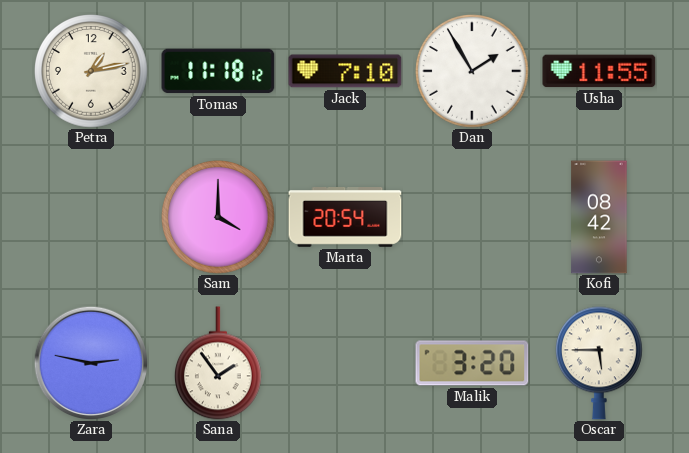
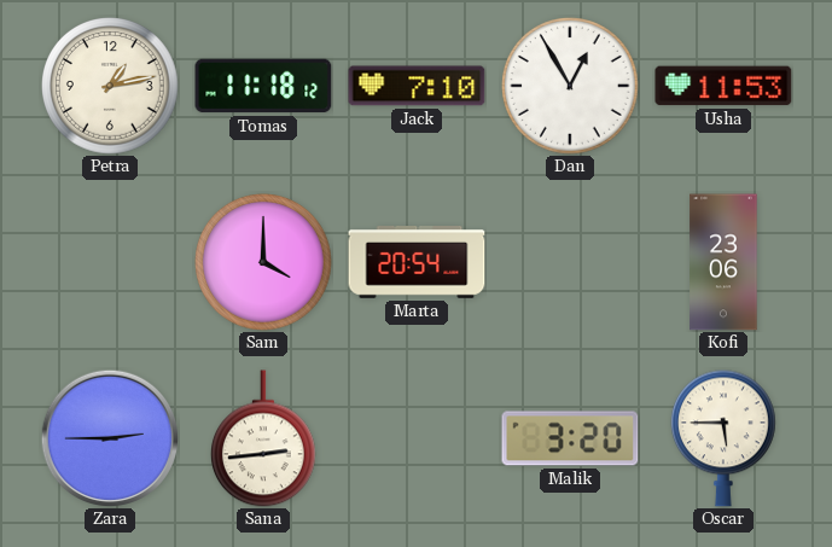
Dan: 1:55 -> 12:55
Usha: 11:55 -> 11:53
Kofi: 08:42 -> 23:06
Zara: 2:47 -> 2:45
Sana: 1:54 -> 2:44
